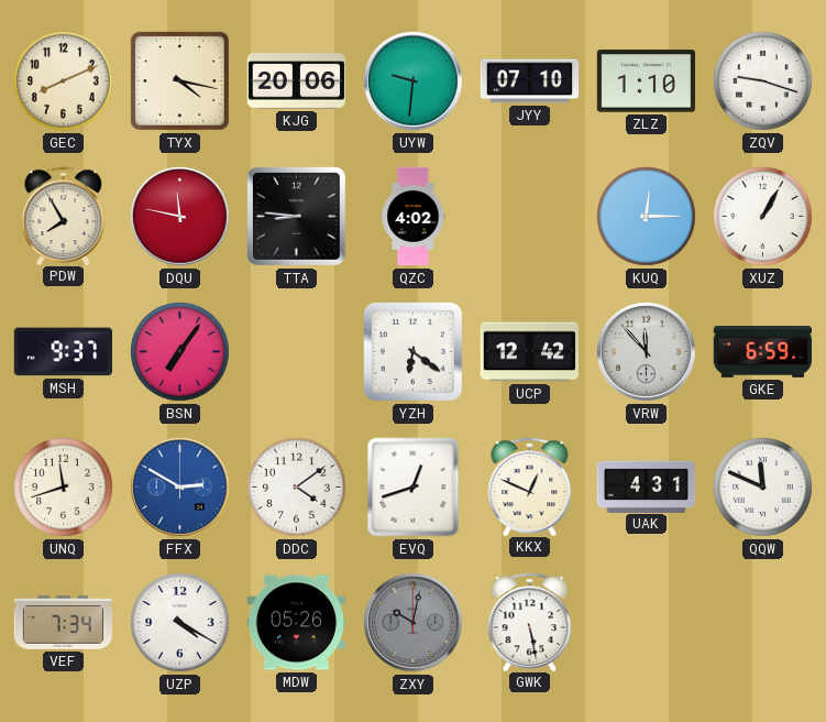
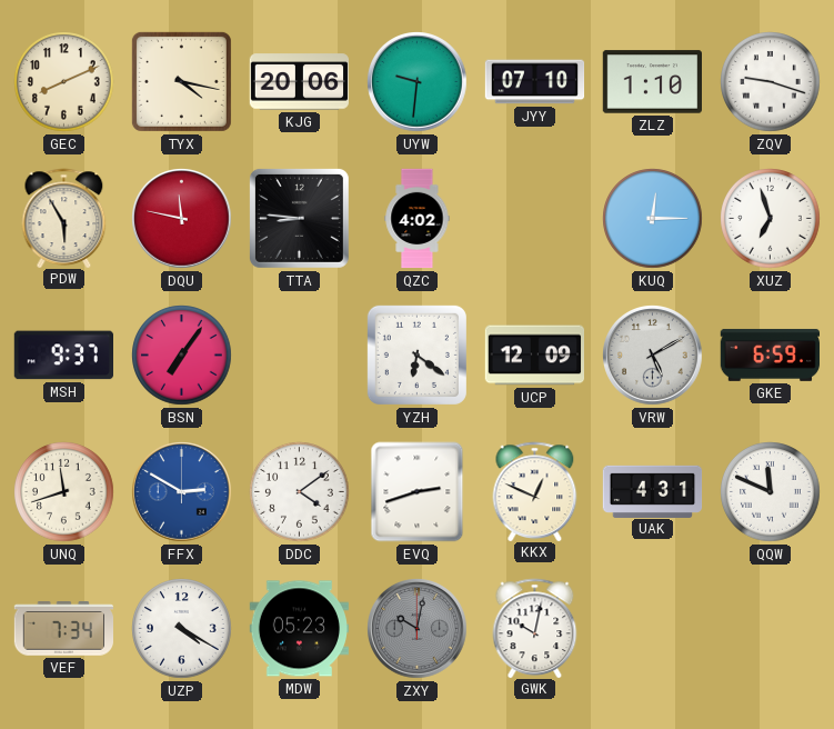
PDW: 7:55 -> 5:55
XUZ: 1:05 -> 6:57
UCP: 12:42 -> 12:09
VRW: 11:53 -> 5:10
EVQ: 12:42 -> 2:42
MDW: 05:26 -> 05:23
GWK: 5:28 -> 10:02
